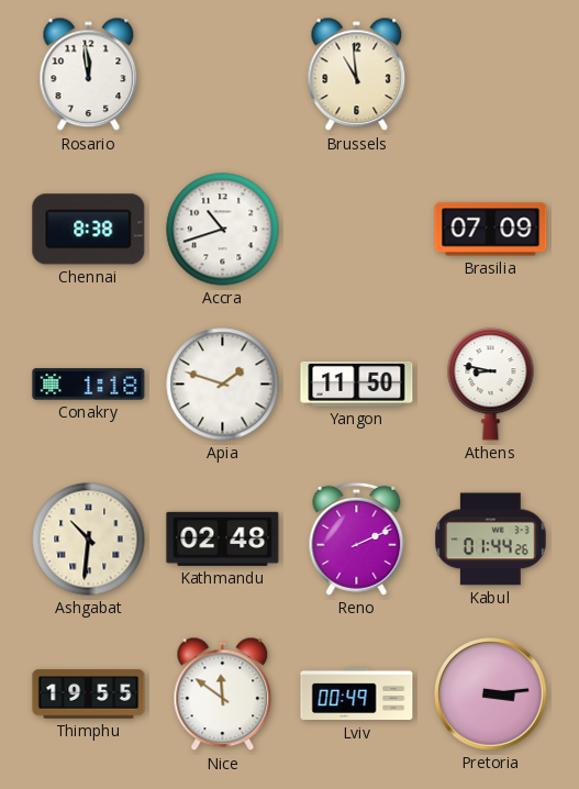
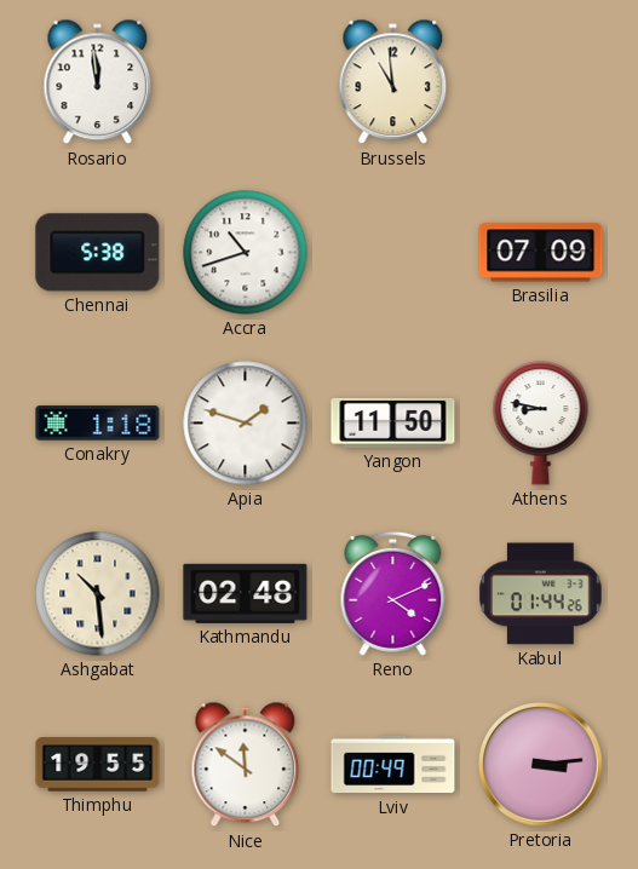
Chennai: 8:38 -> 5:38
Ashgabat: 10:31 -> 10:29
Reno: 2:11 -> 4:11
